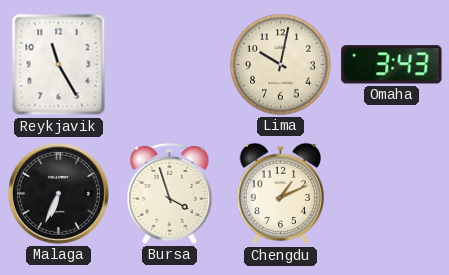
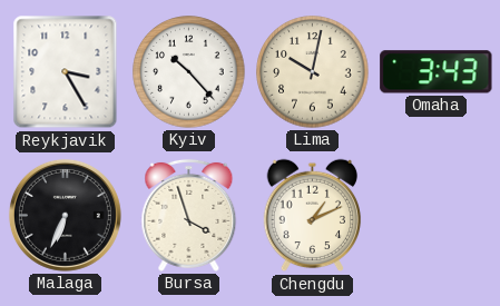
Reykjavik: 11:25 -> 3:25
Kyiv: none -> 10:23
